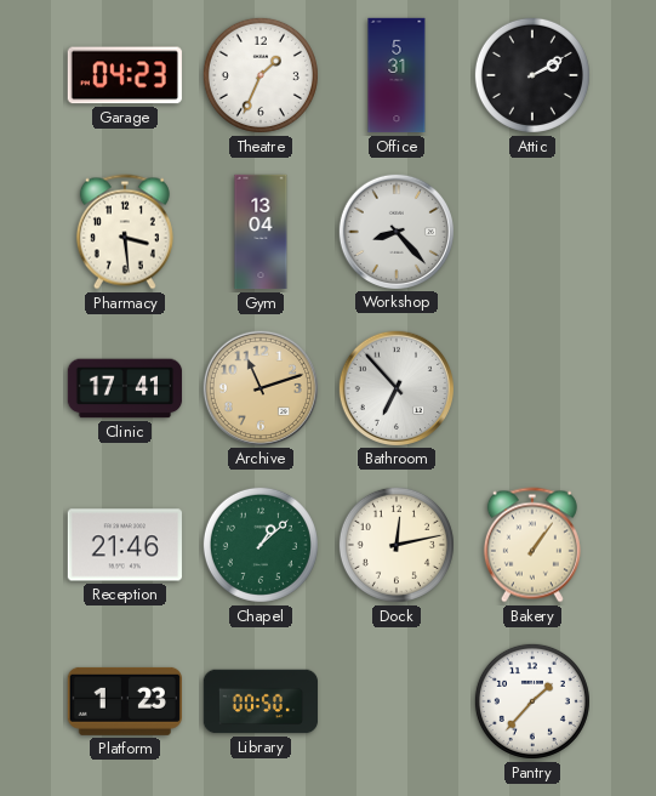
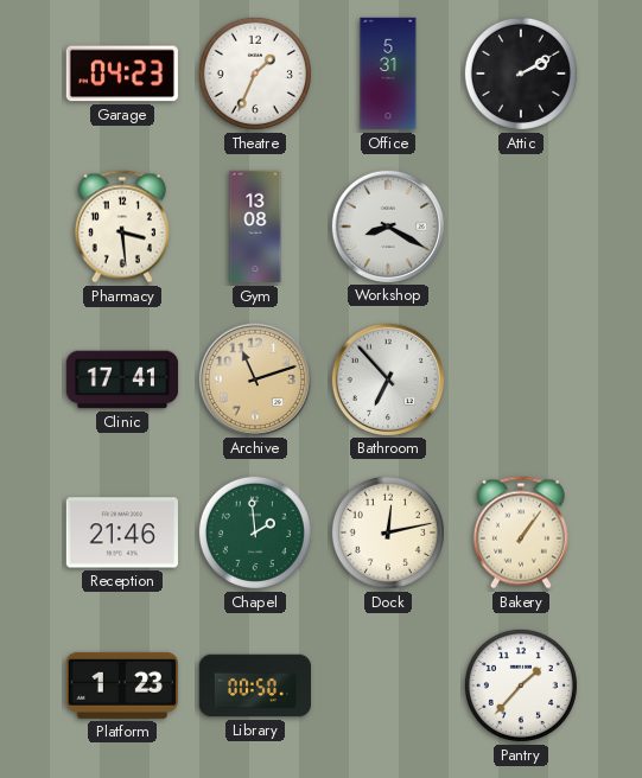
Gym: 13:04 -> 13:08
Workshop: 8:23 -> 8:20
Chapel: 1:08 -> 1:59
